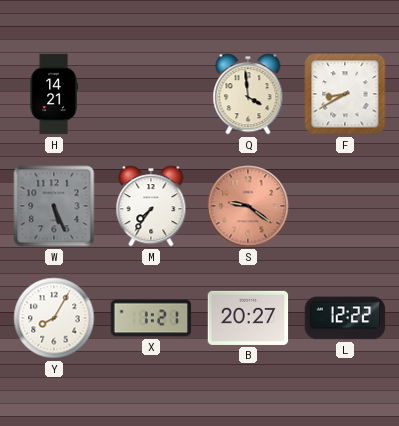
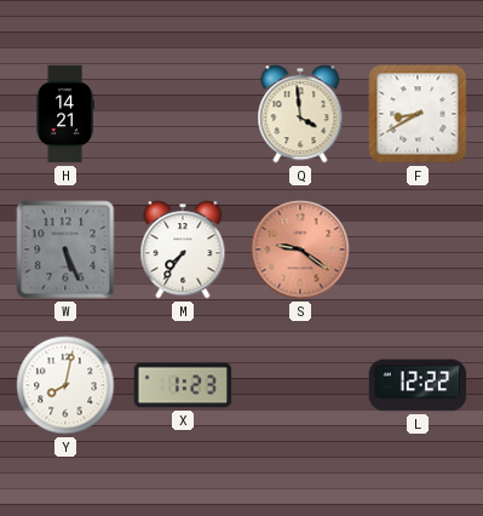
Y: 8:05 -> 8:02
X: 1:21 -> 1:23
B: 20:27 -> none
